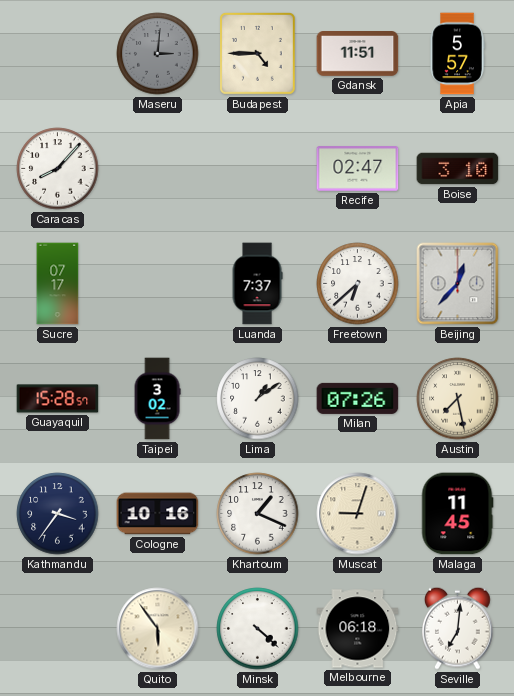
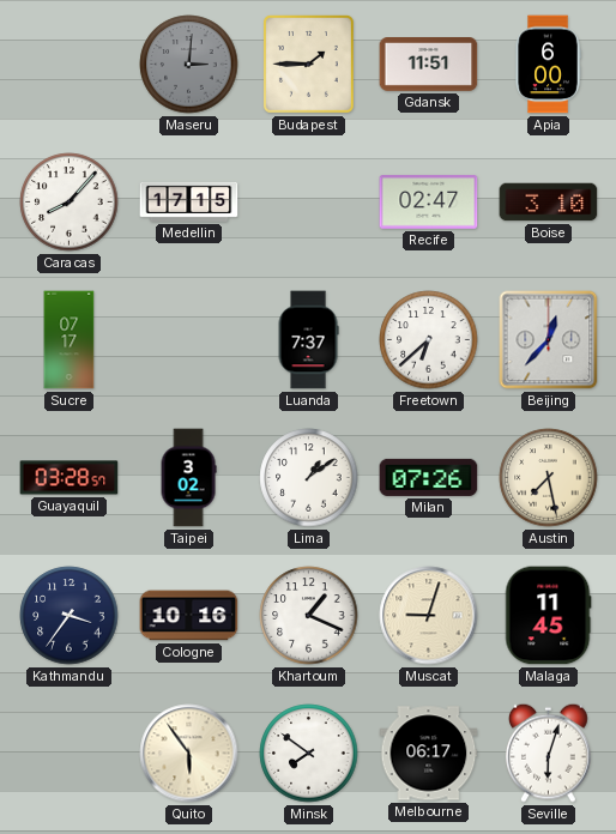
Budapest: 4:45 -> 1:45
Apia: 5:57 -> 6:00
Medellin: none -> 17:15
Guayaquil: 15:28 -> 03:28
Minsk: 4:22 -> 7:51
Melbourne: 06:18 -> 06:17
Seville: 7:01 -> 6:03
